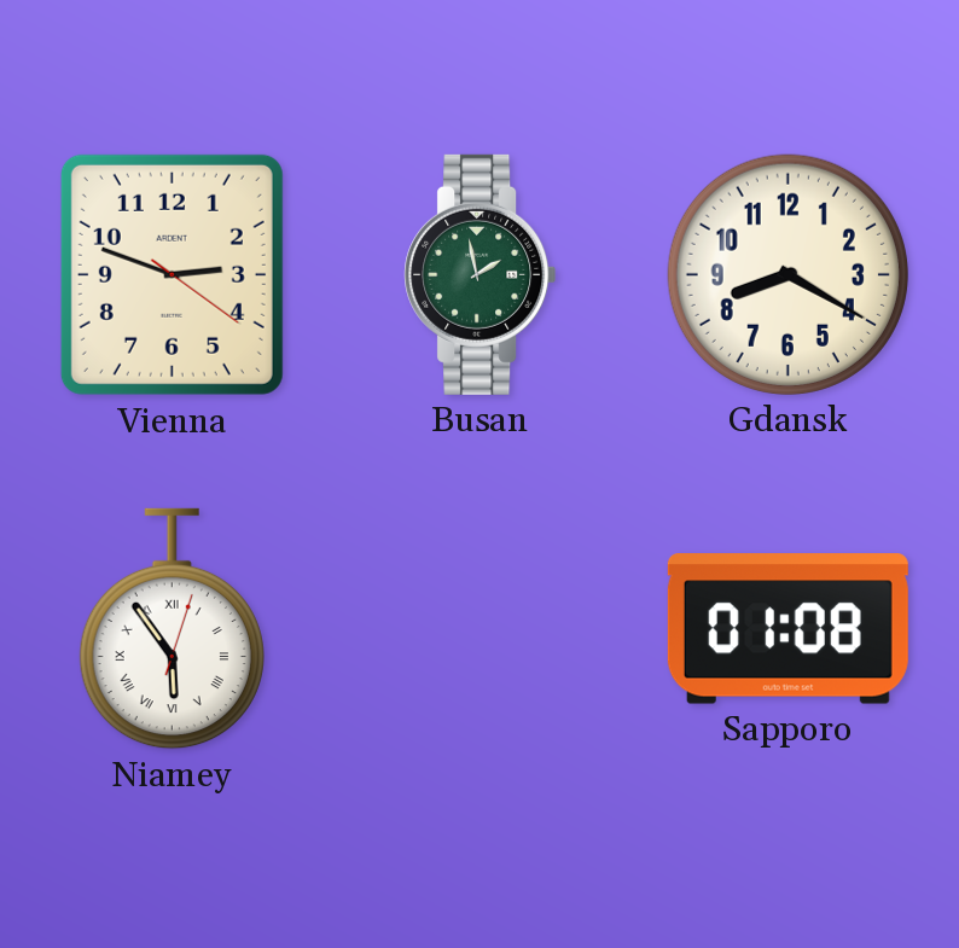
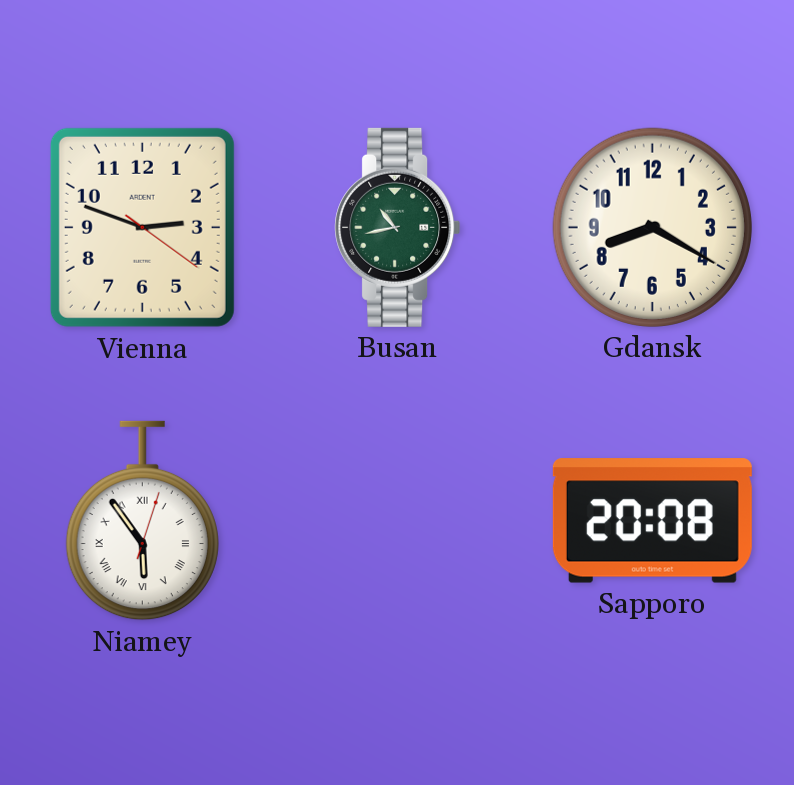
Busan: 1:58 -> 10:43
Sapporo: 01:08 -> 20:08
